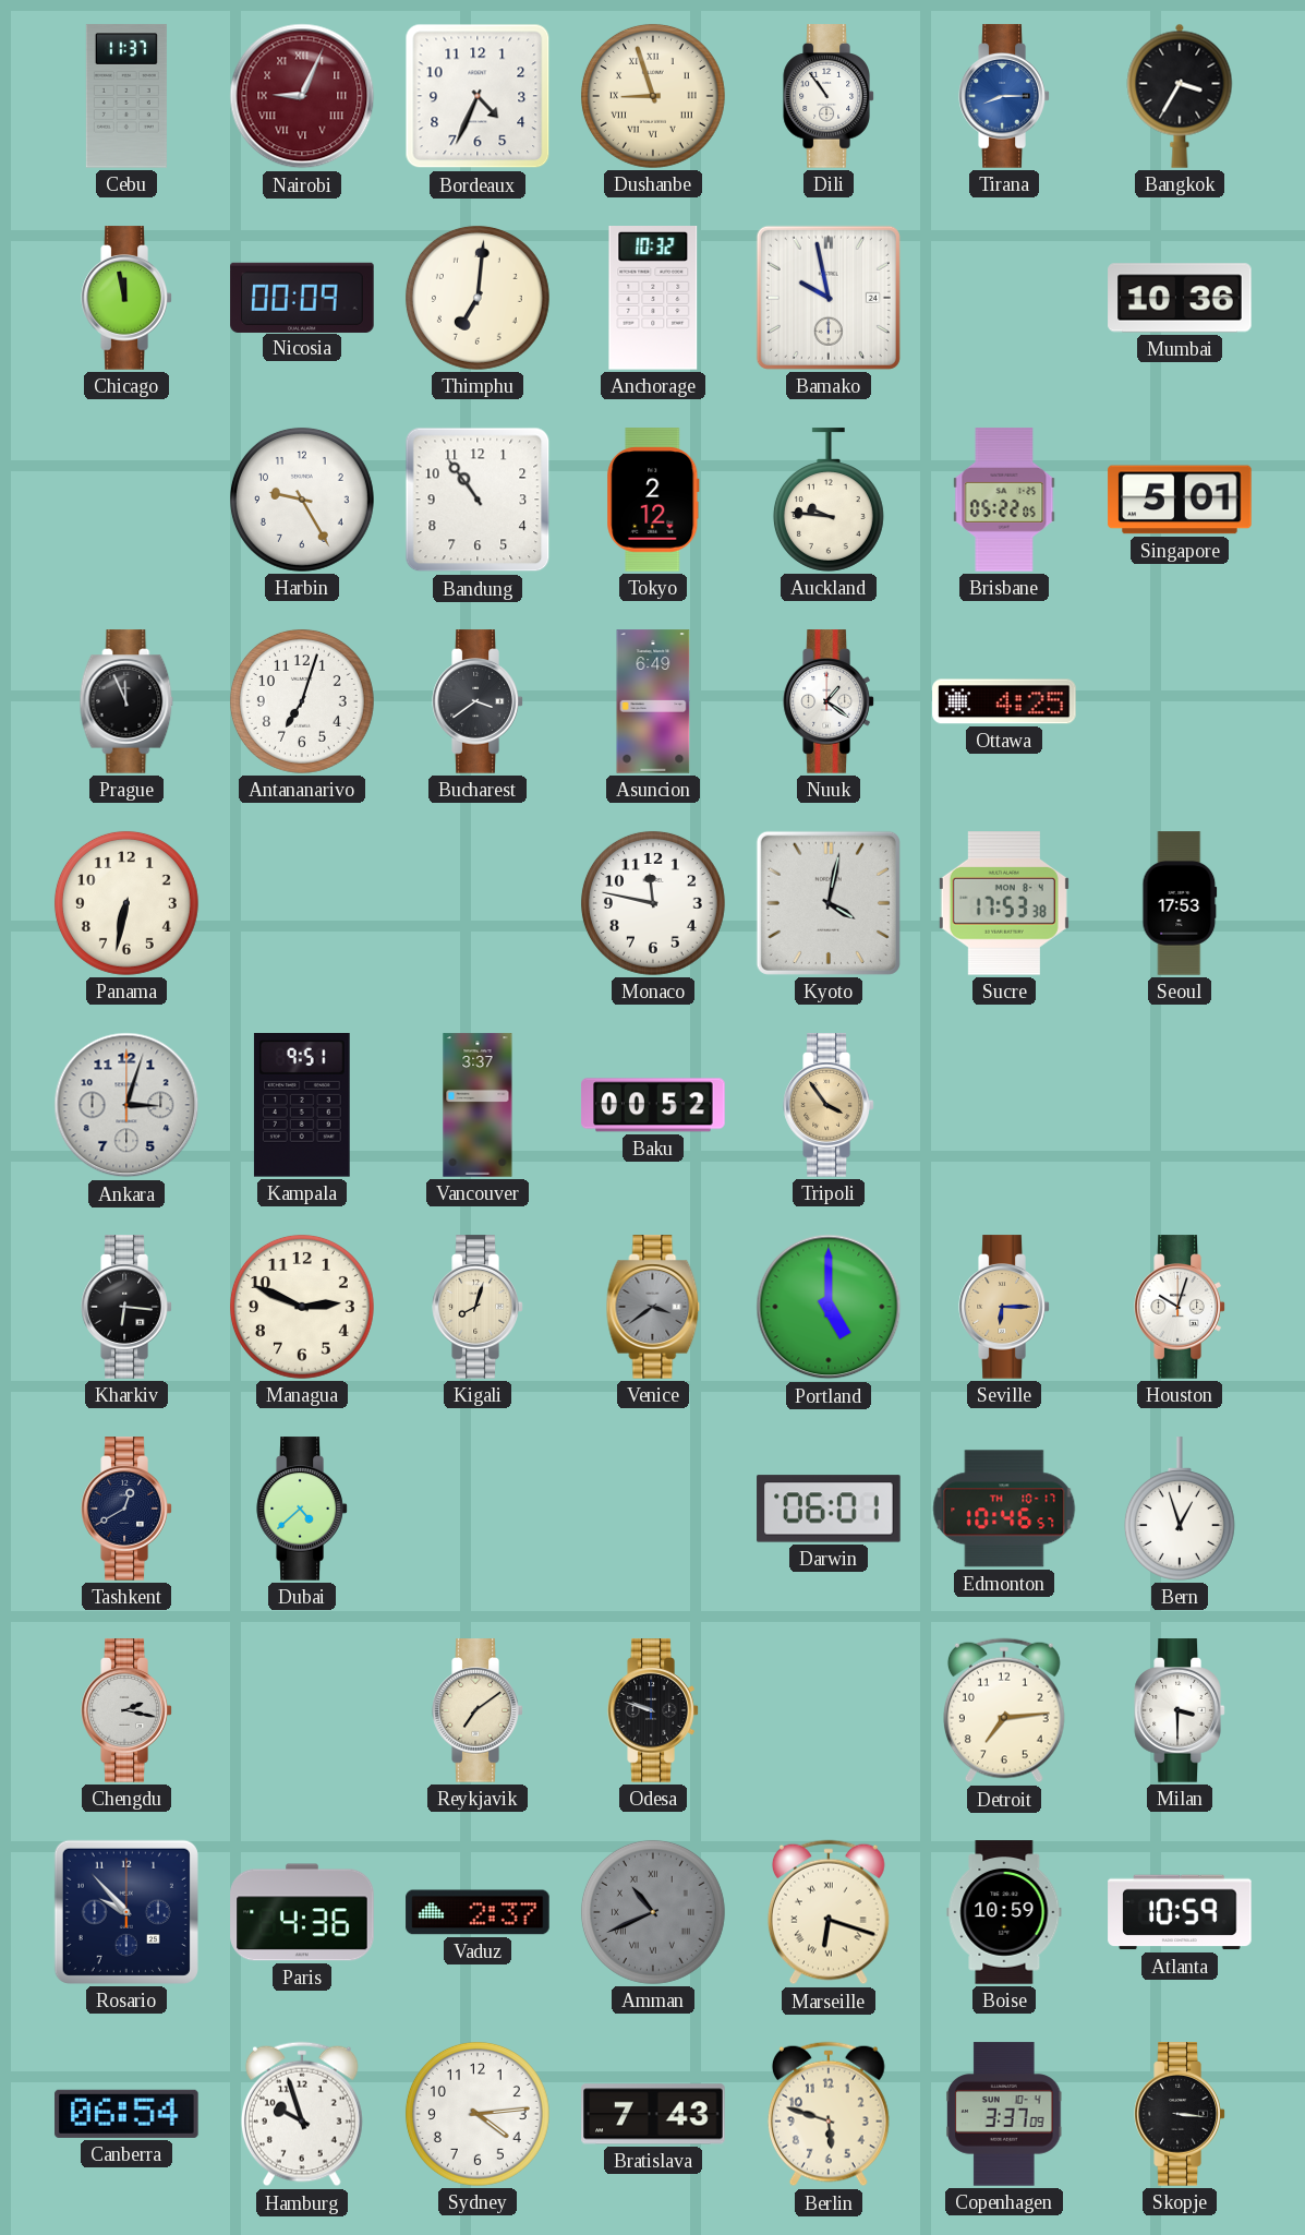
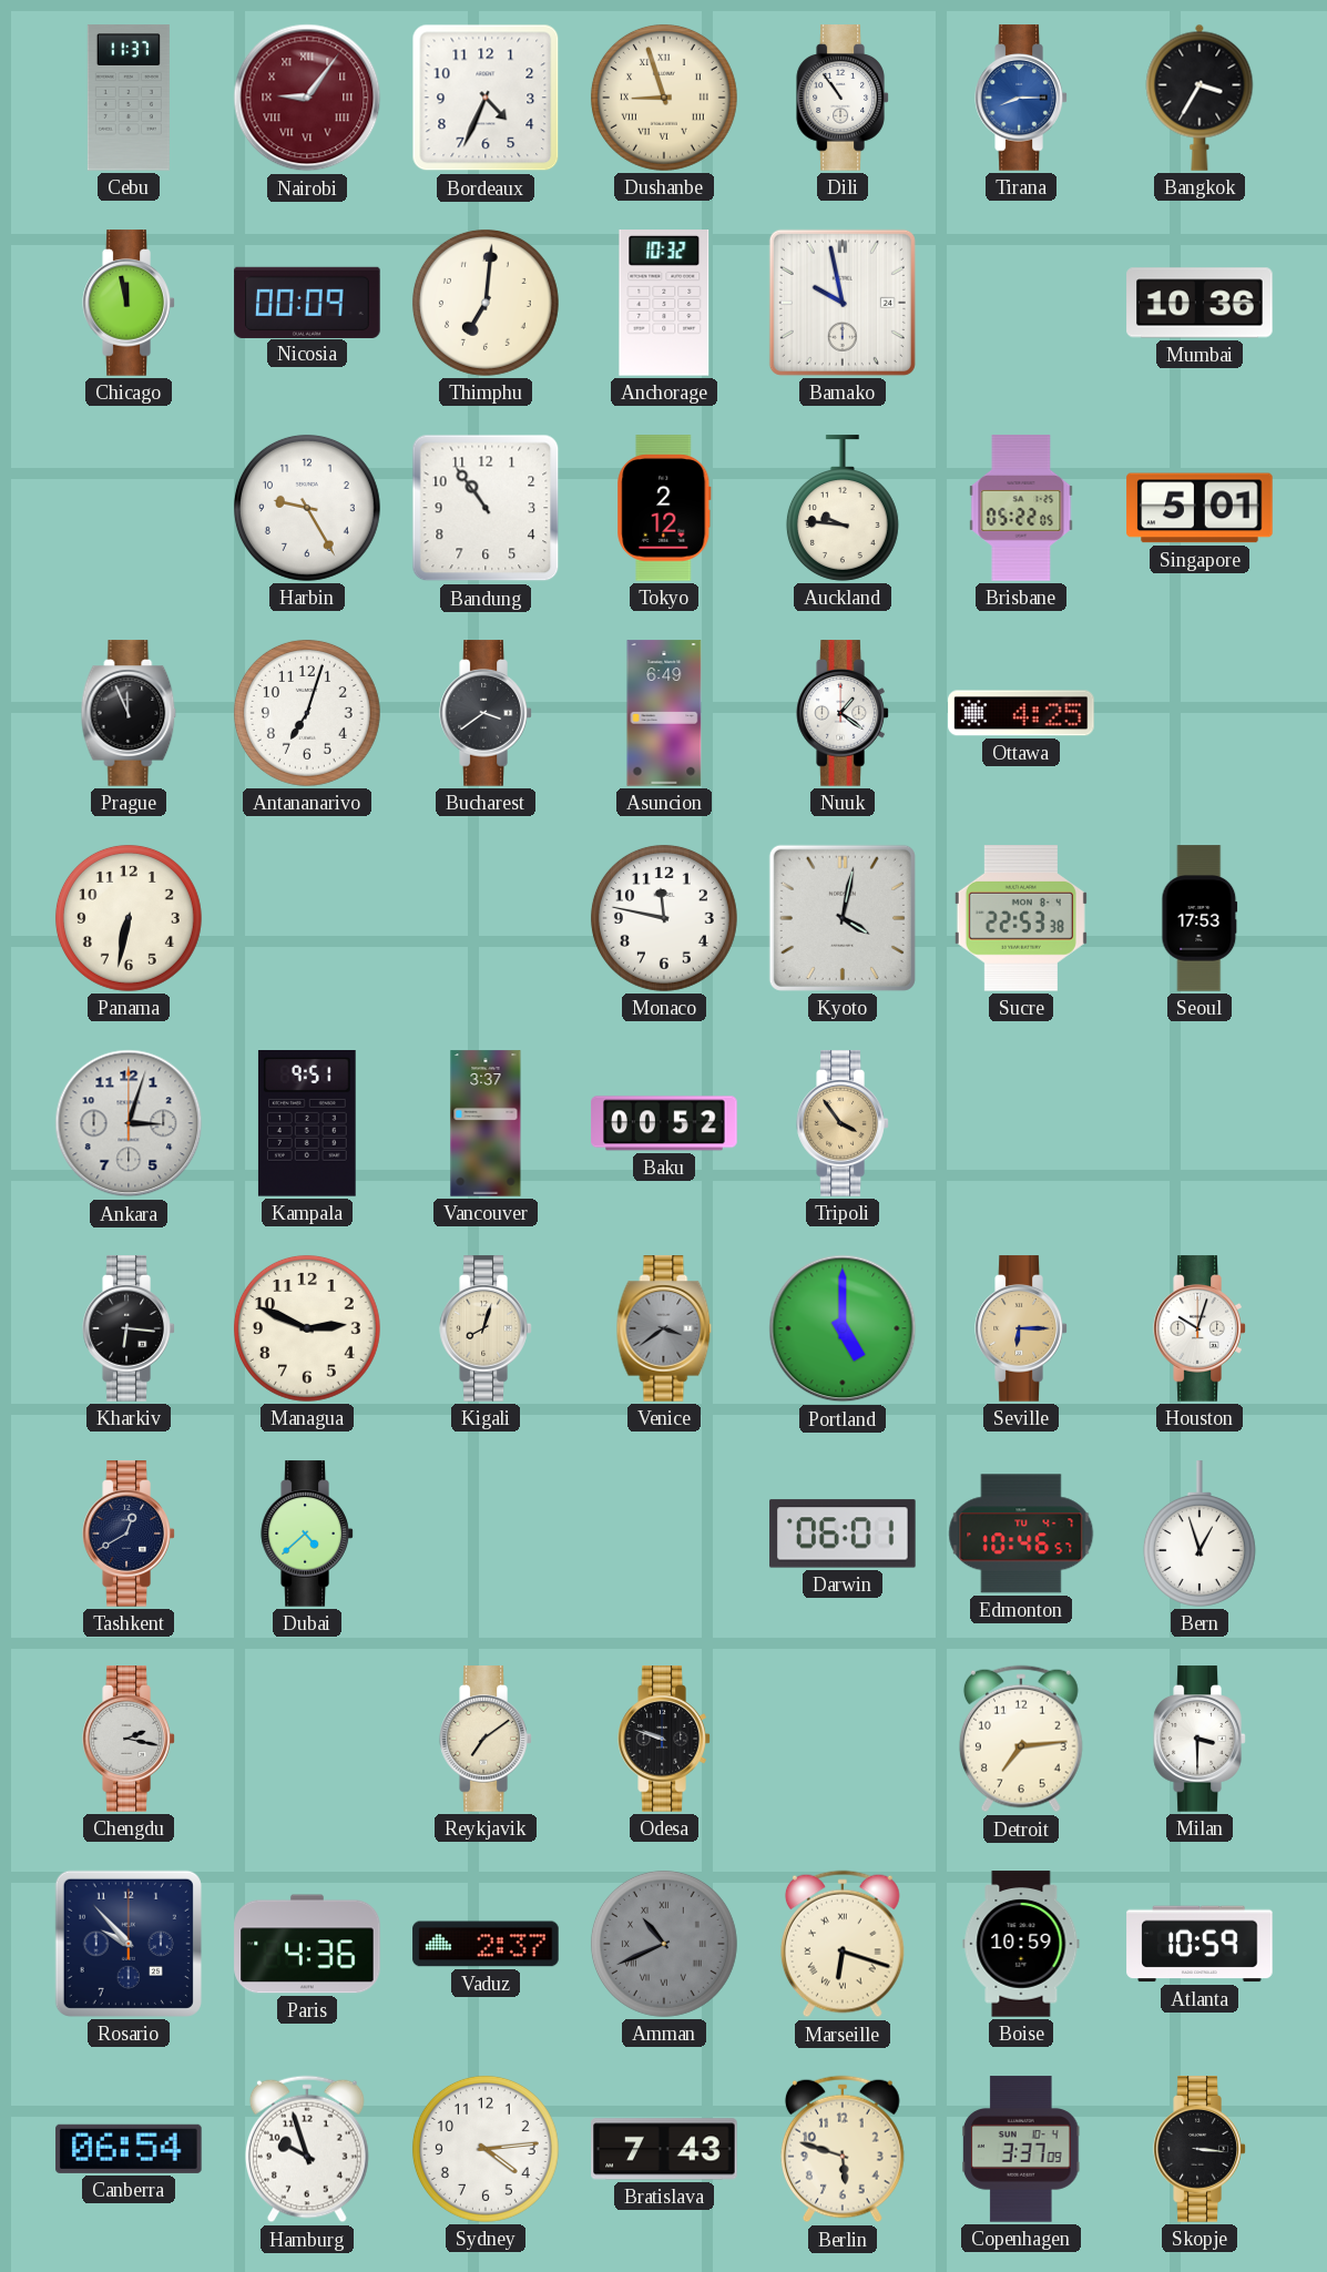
Nairobi: 9:04 -> 9:06
Sucre: 17:53 -> 22:53
Edmonton date: TH 10-17 -> TU 4-7
